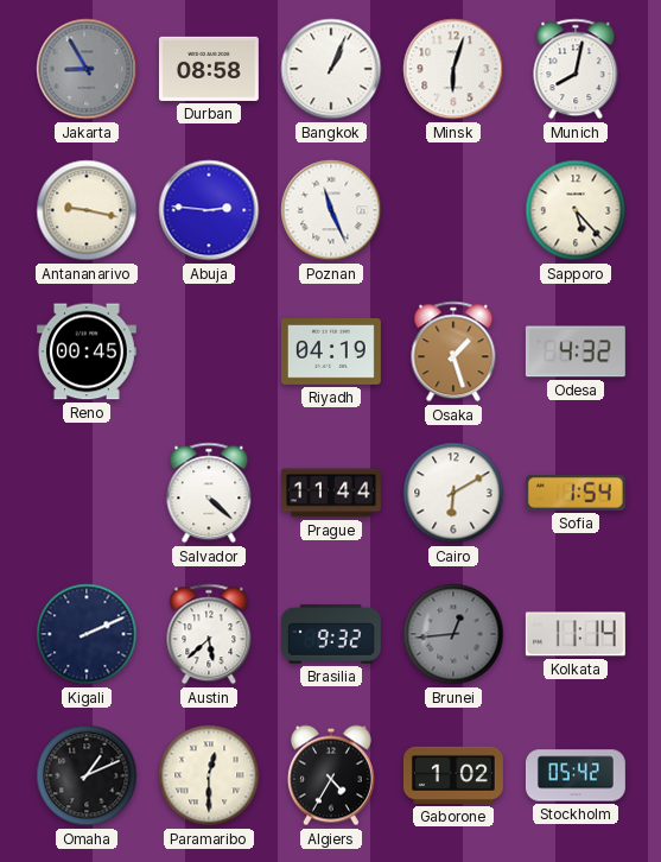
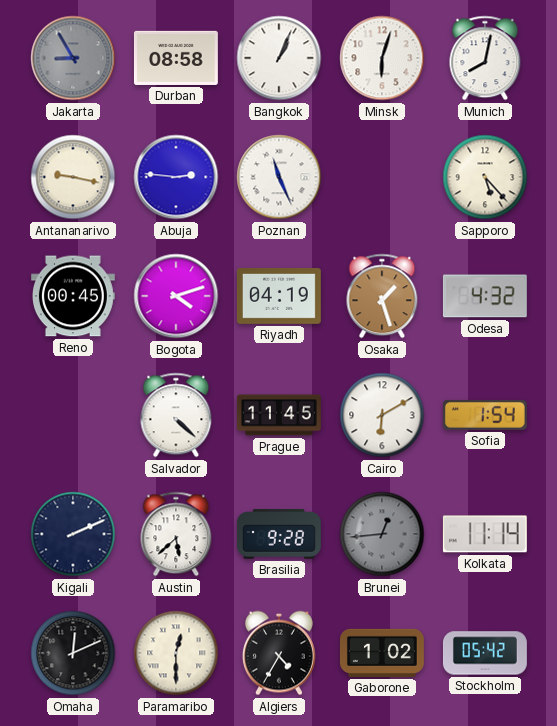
Bogota: none -> 4:12
Prague: 11:44 -> 11:45
Brasilia: 9:32 -> 9:28
Omaha: 1:11 -> 12:11
